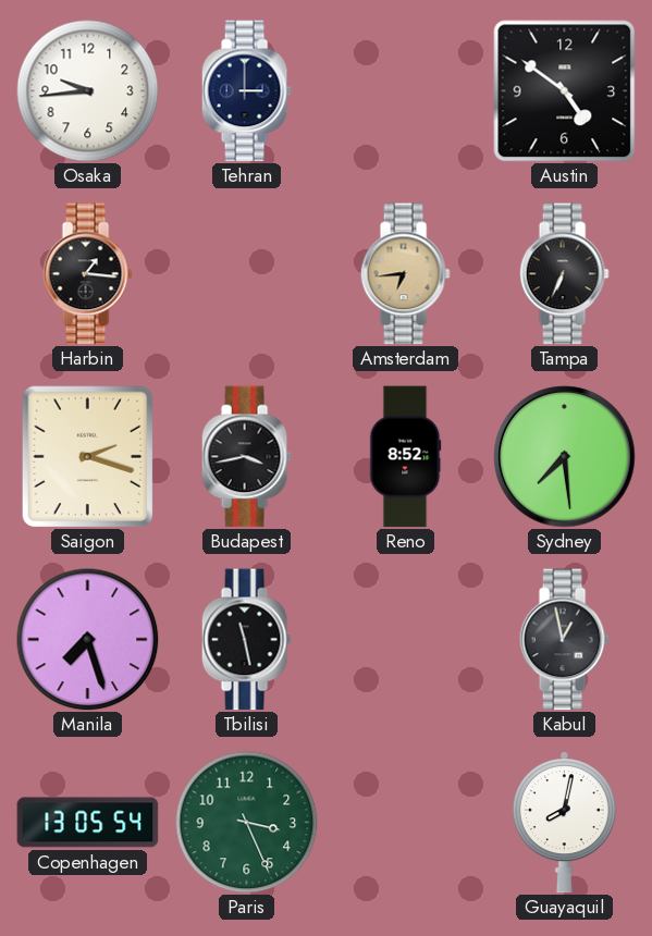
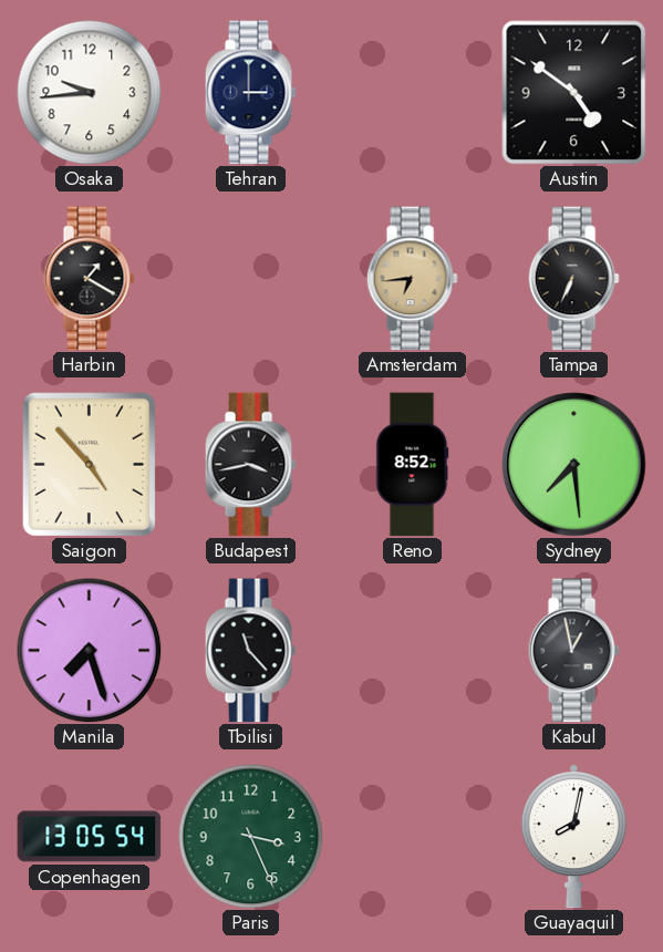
Harbin: 1:16 -> 1:20
Saigon: 2:18 -> 4:53
Tbilisi: 11:28 -> 11:23
